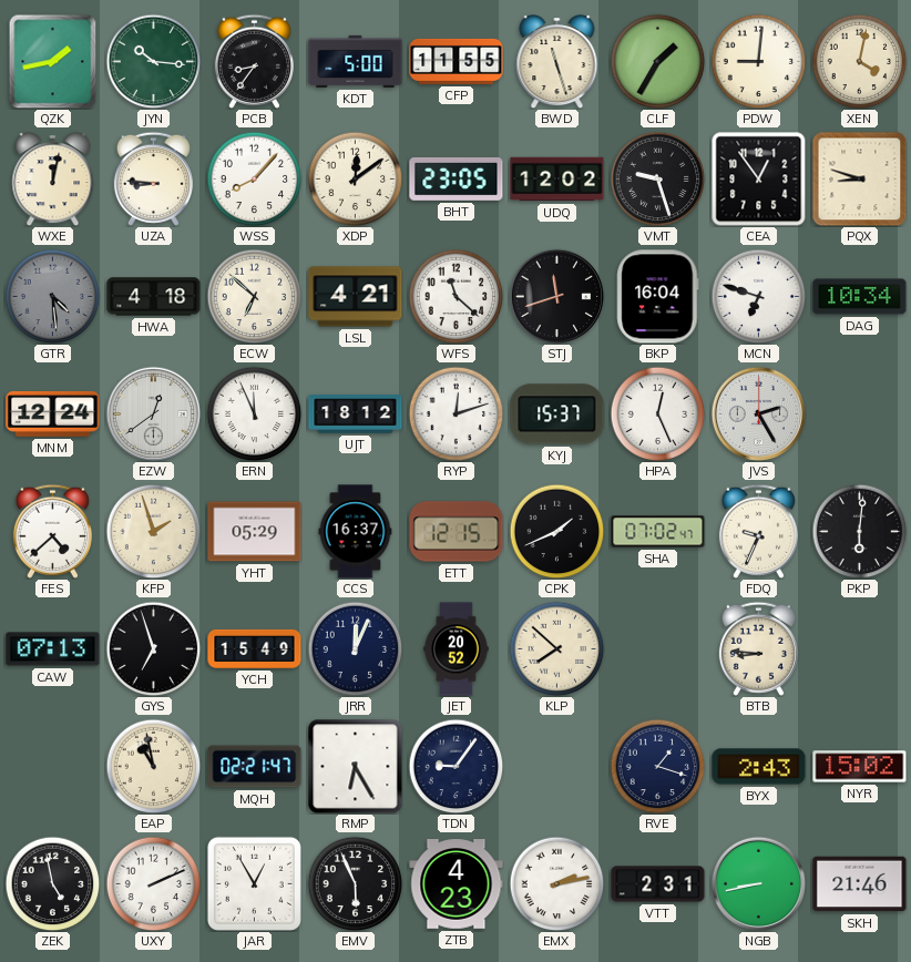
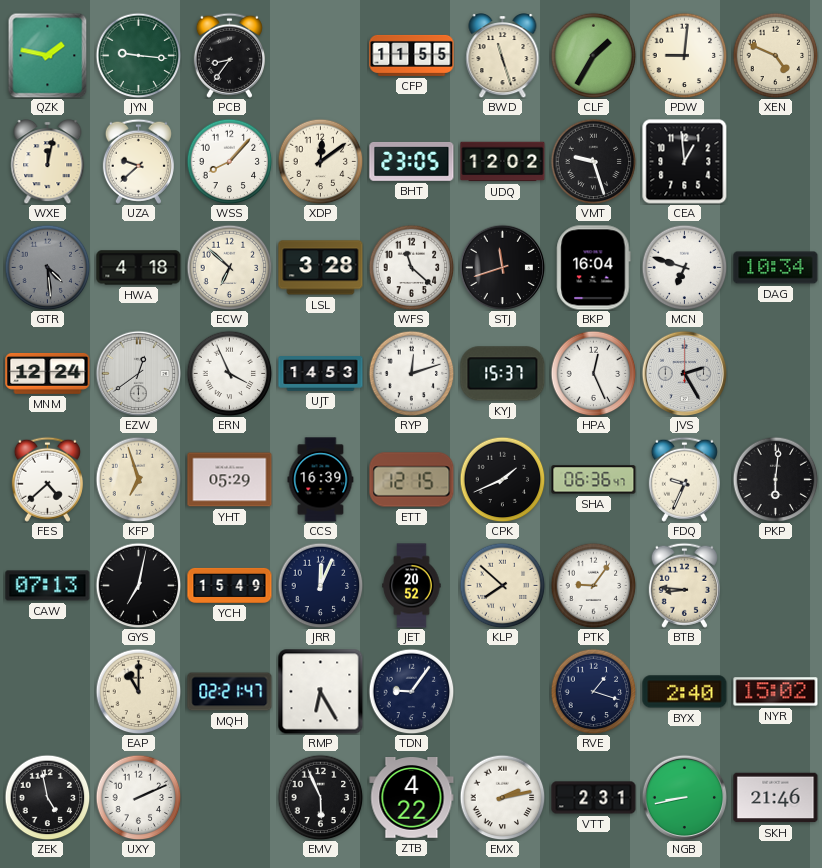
QZK: 1:43 -> 1:47
JYN: 10:16 -> 9:16
KDT: 5:00 -> none
XEN: 4:02 -> 4:49
UZA: 8:46 -> 9:38
CEA: 12:54 -> 12:59
PQX: 8:48 -> none
LSL: 4:21 -> 3:28
ERN: 11:56 -> 3:56
UJT: 18:12 -> 14:53
KFP: 1:57 -> 6:57
CCS: 16:37 -> 16:39
SHA: 07:02 -> 06:36
GYS: 6:57 -> 7:02
PTK: none -> 9:06
EAP: 10:58 -> 11:00
BYX: 2:43 -> 2:40
JAR: 12:55 -> none
ZTB: 4:23 -> 4:22
